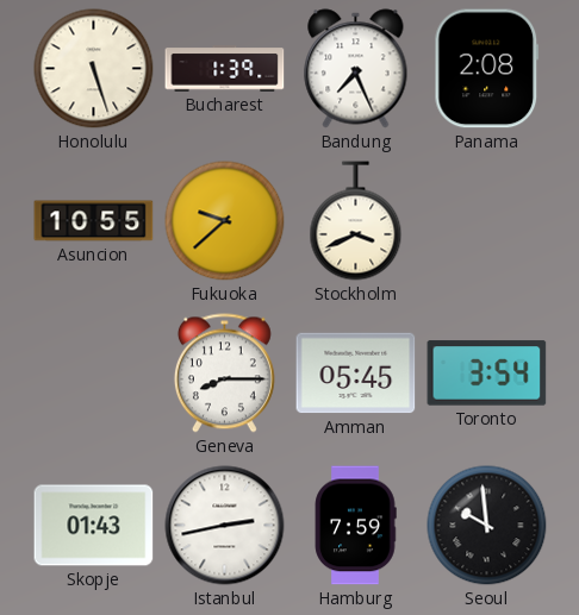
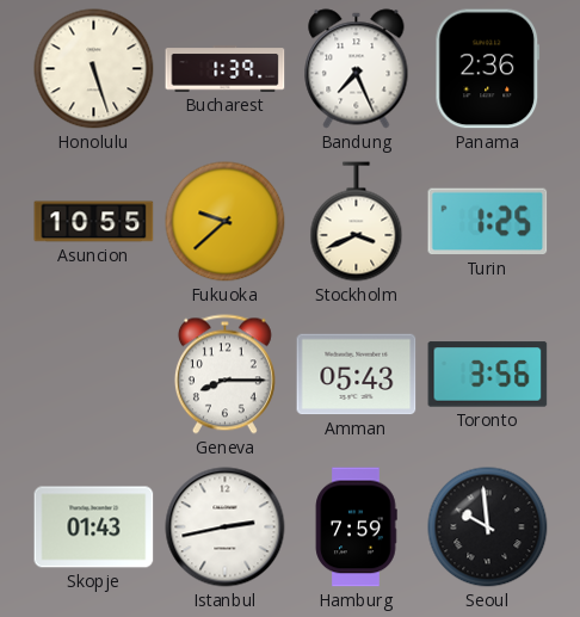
Panama: 2:08 -> 2:36
Turin: none -> 1:25
Amman: 05:45 -> 05:43
Toronto: 3:54 -> 3:56
